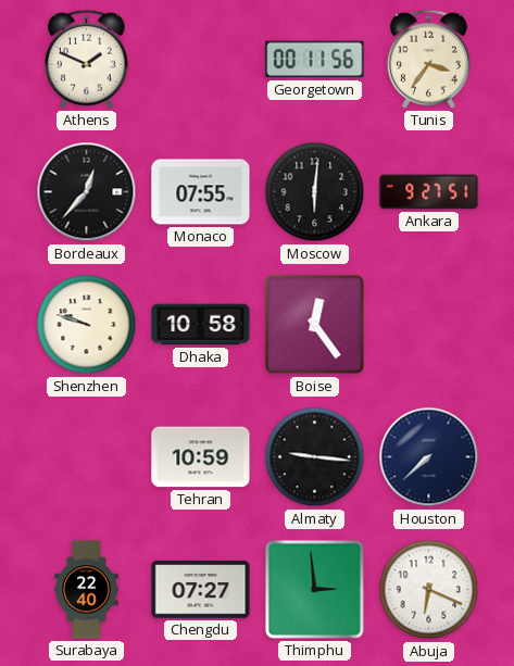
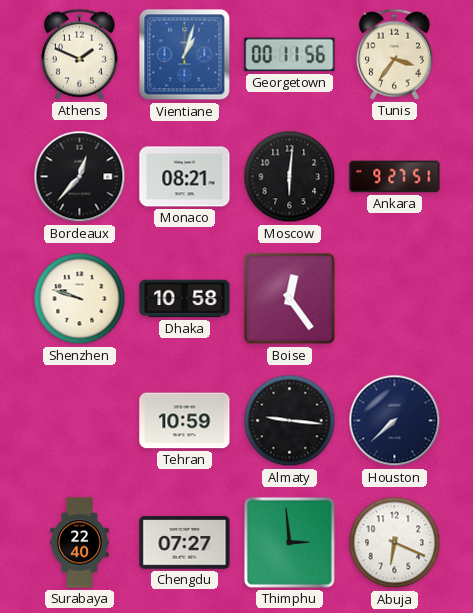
Vientiane: none -> 1:03
Monaco: 07:55 -> 08:21
